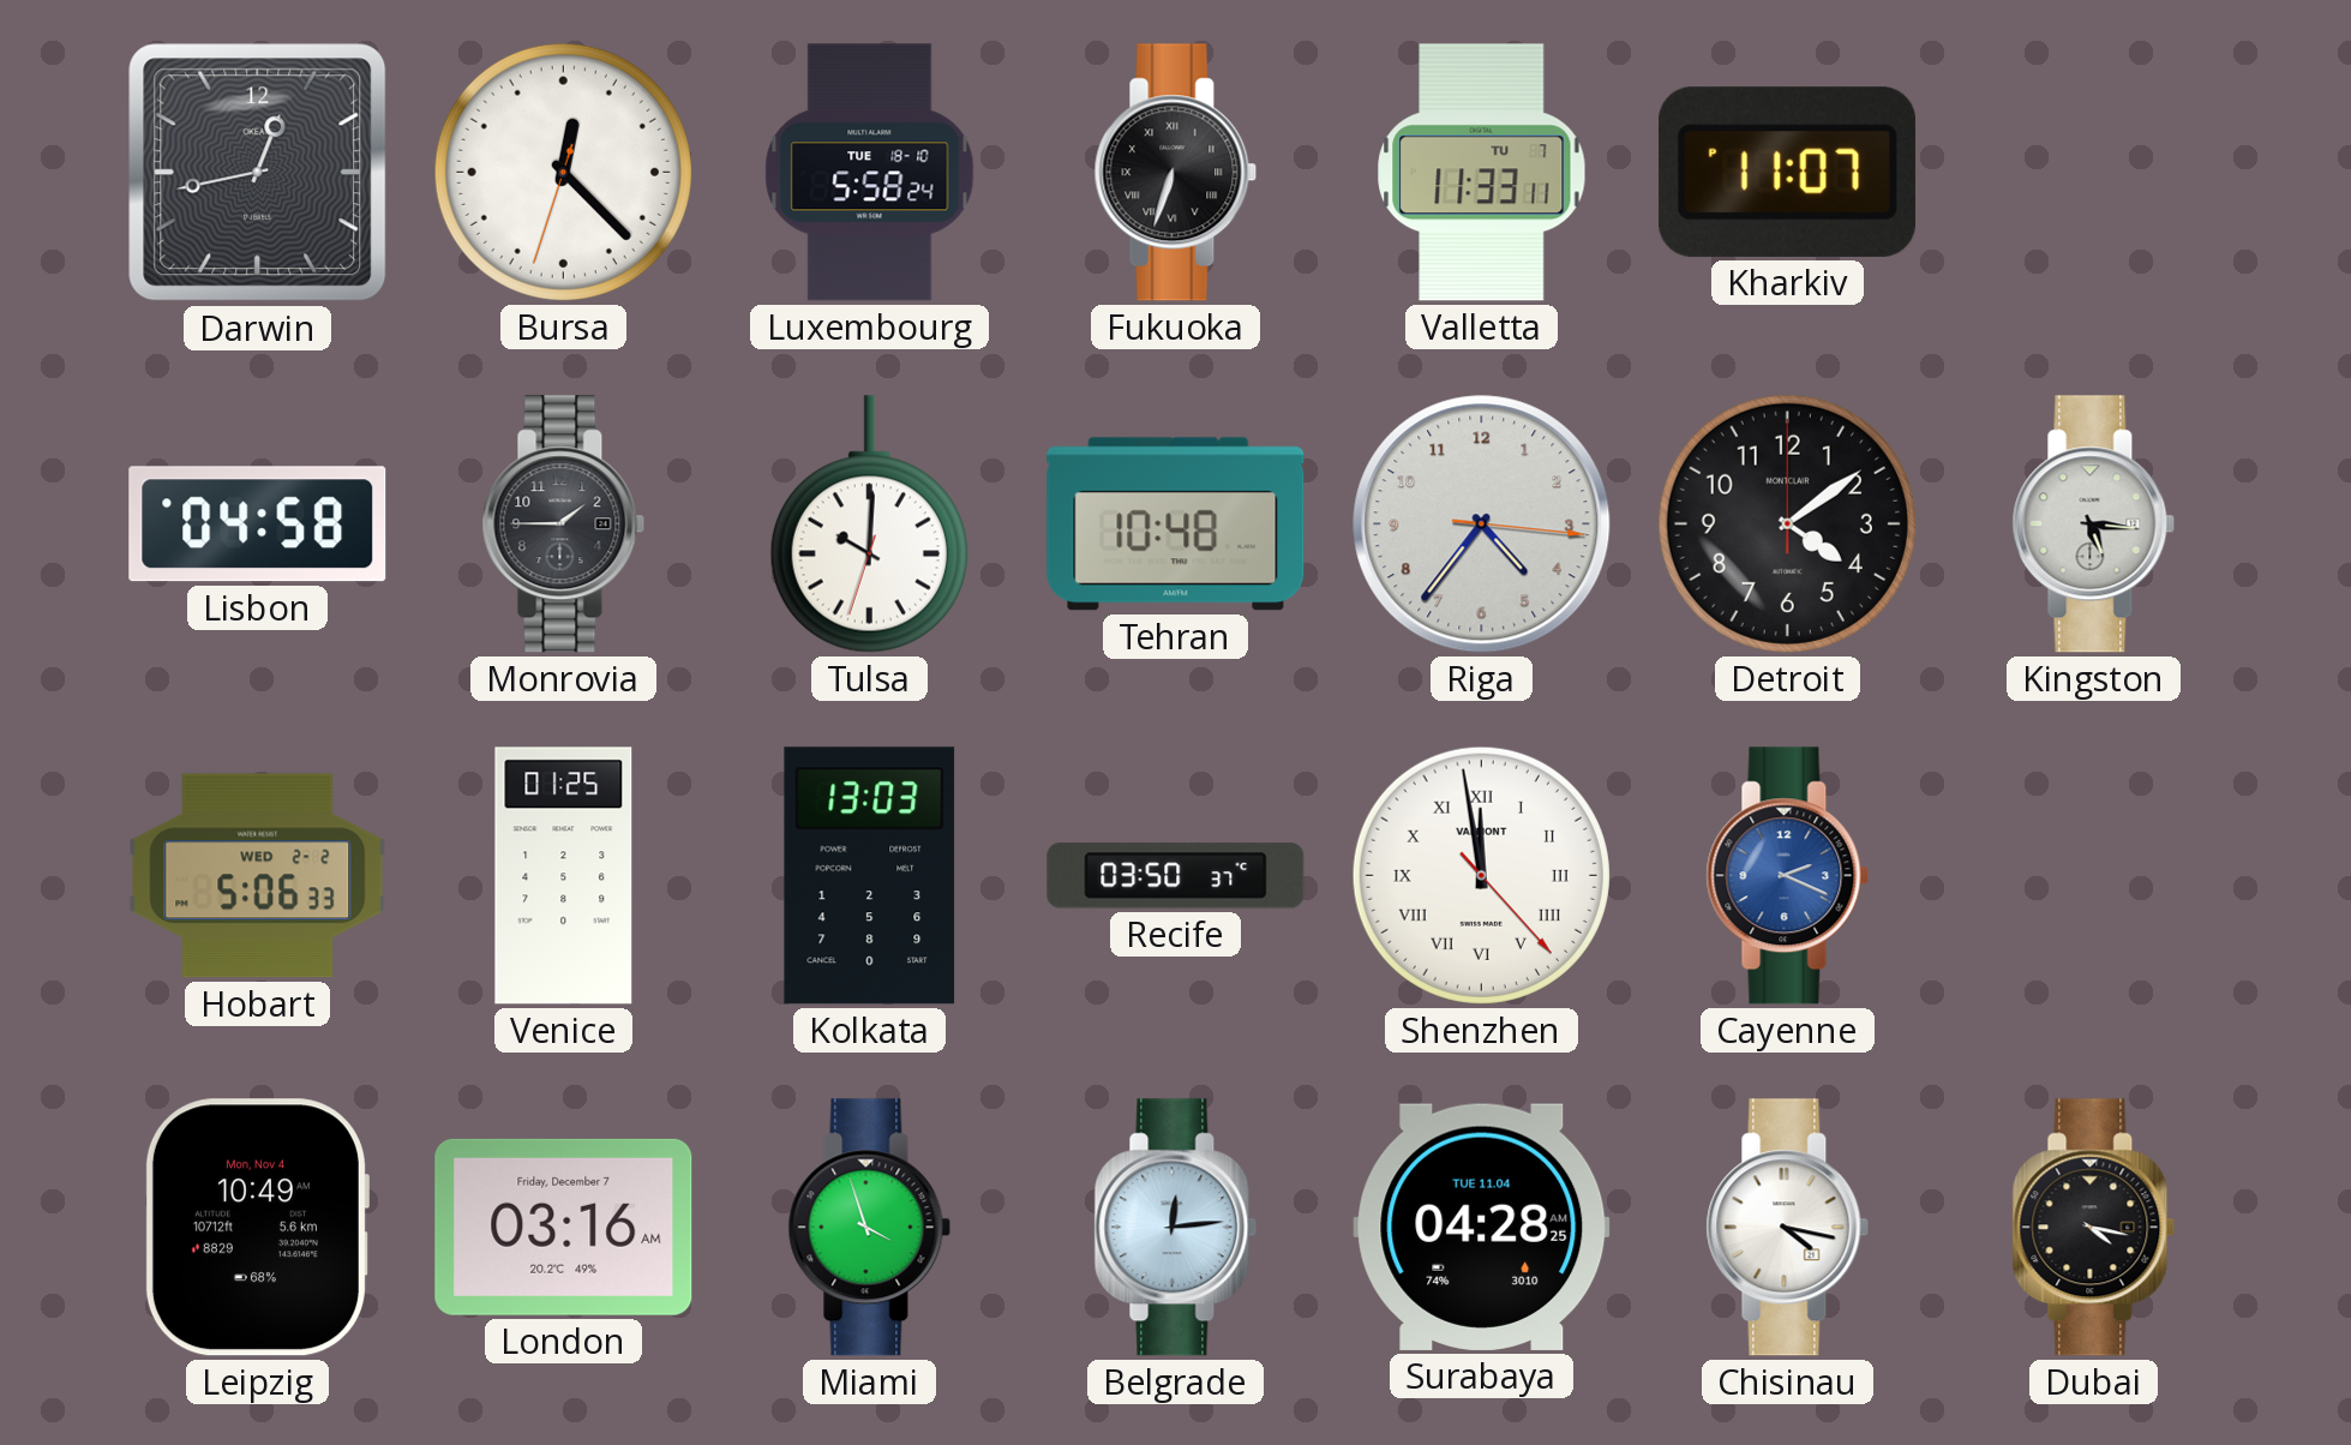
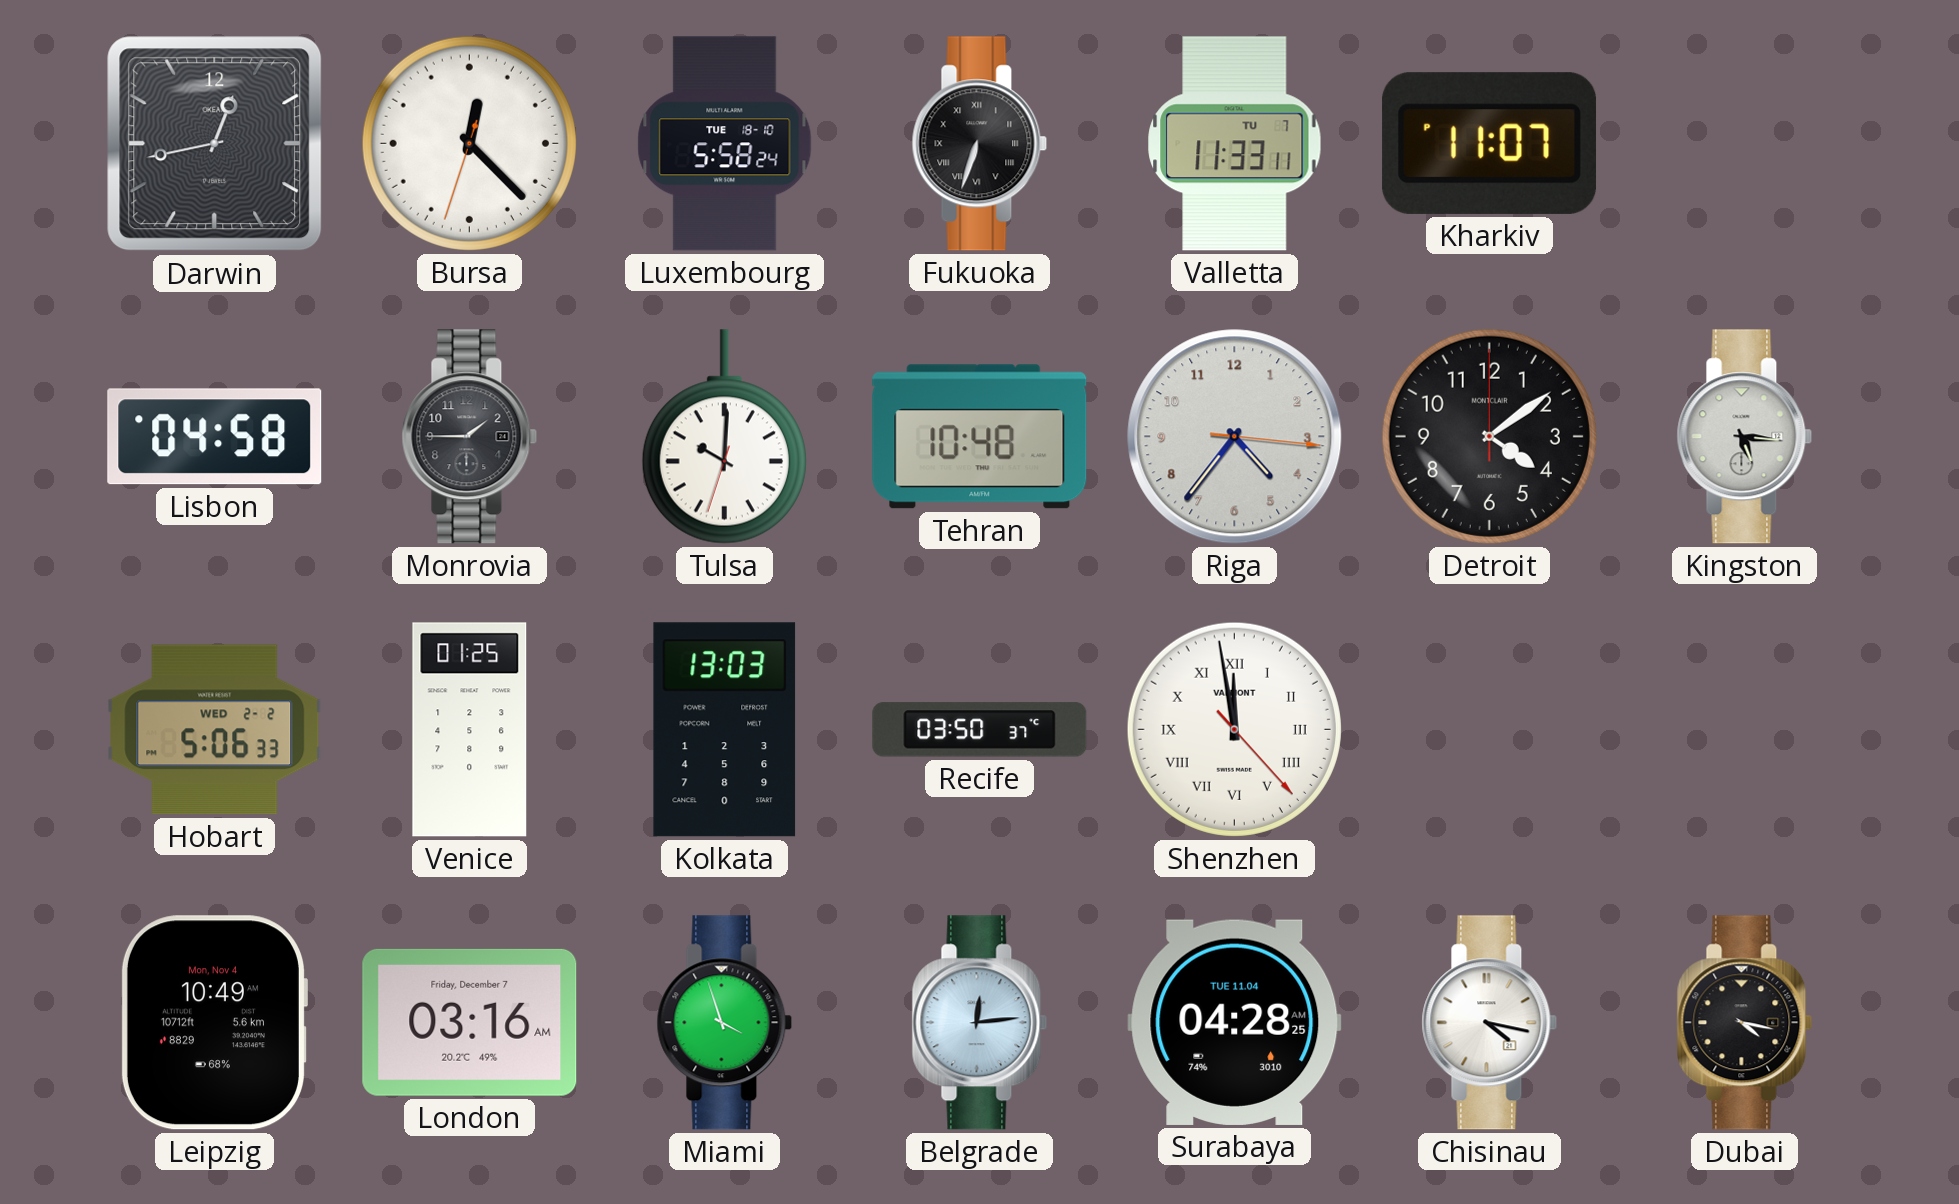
Cayenne: 2:19 -> none
